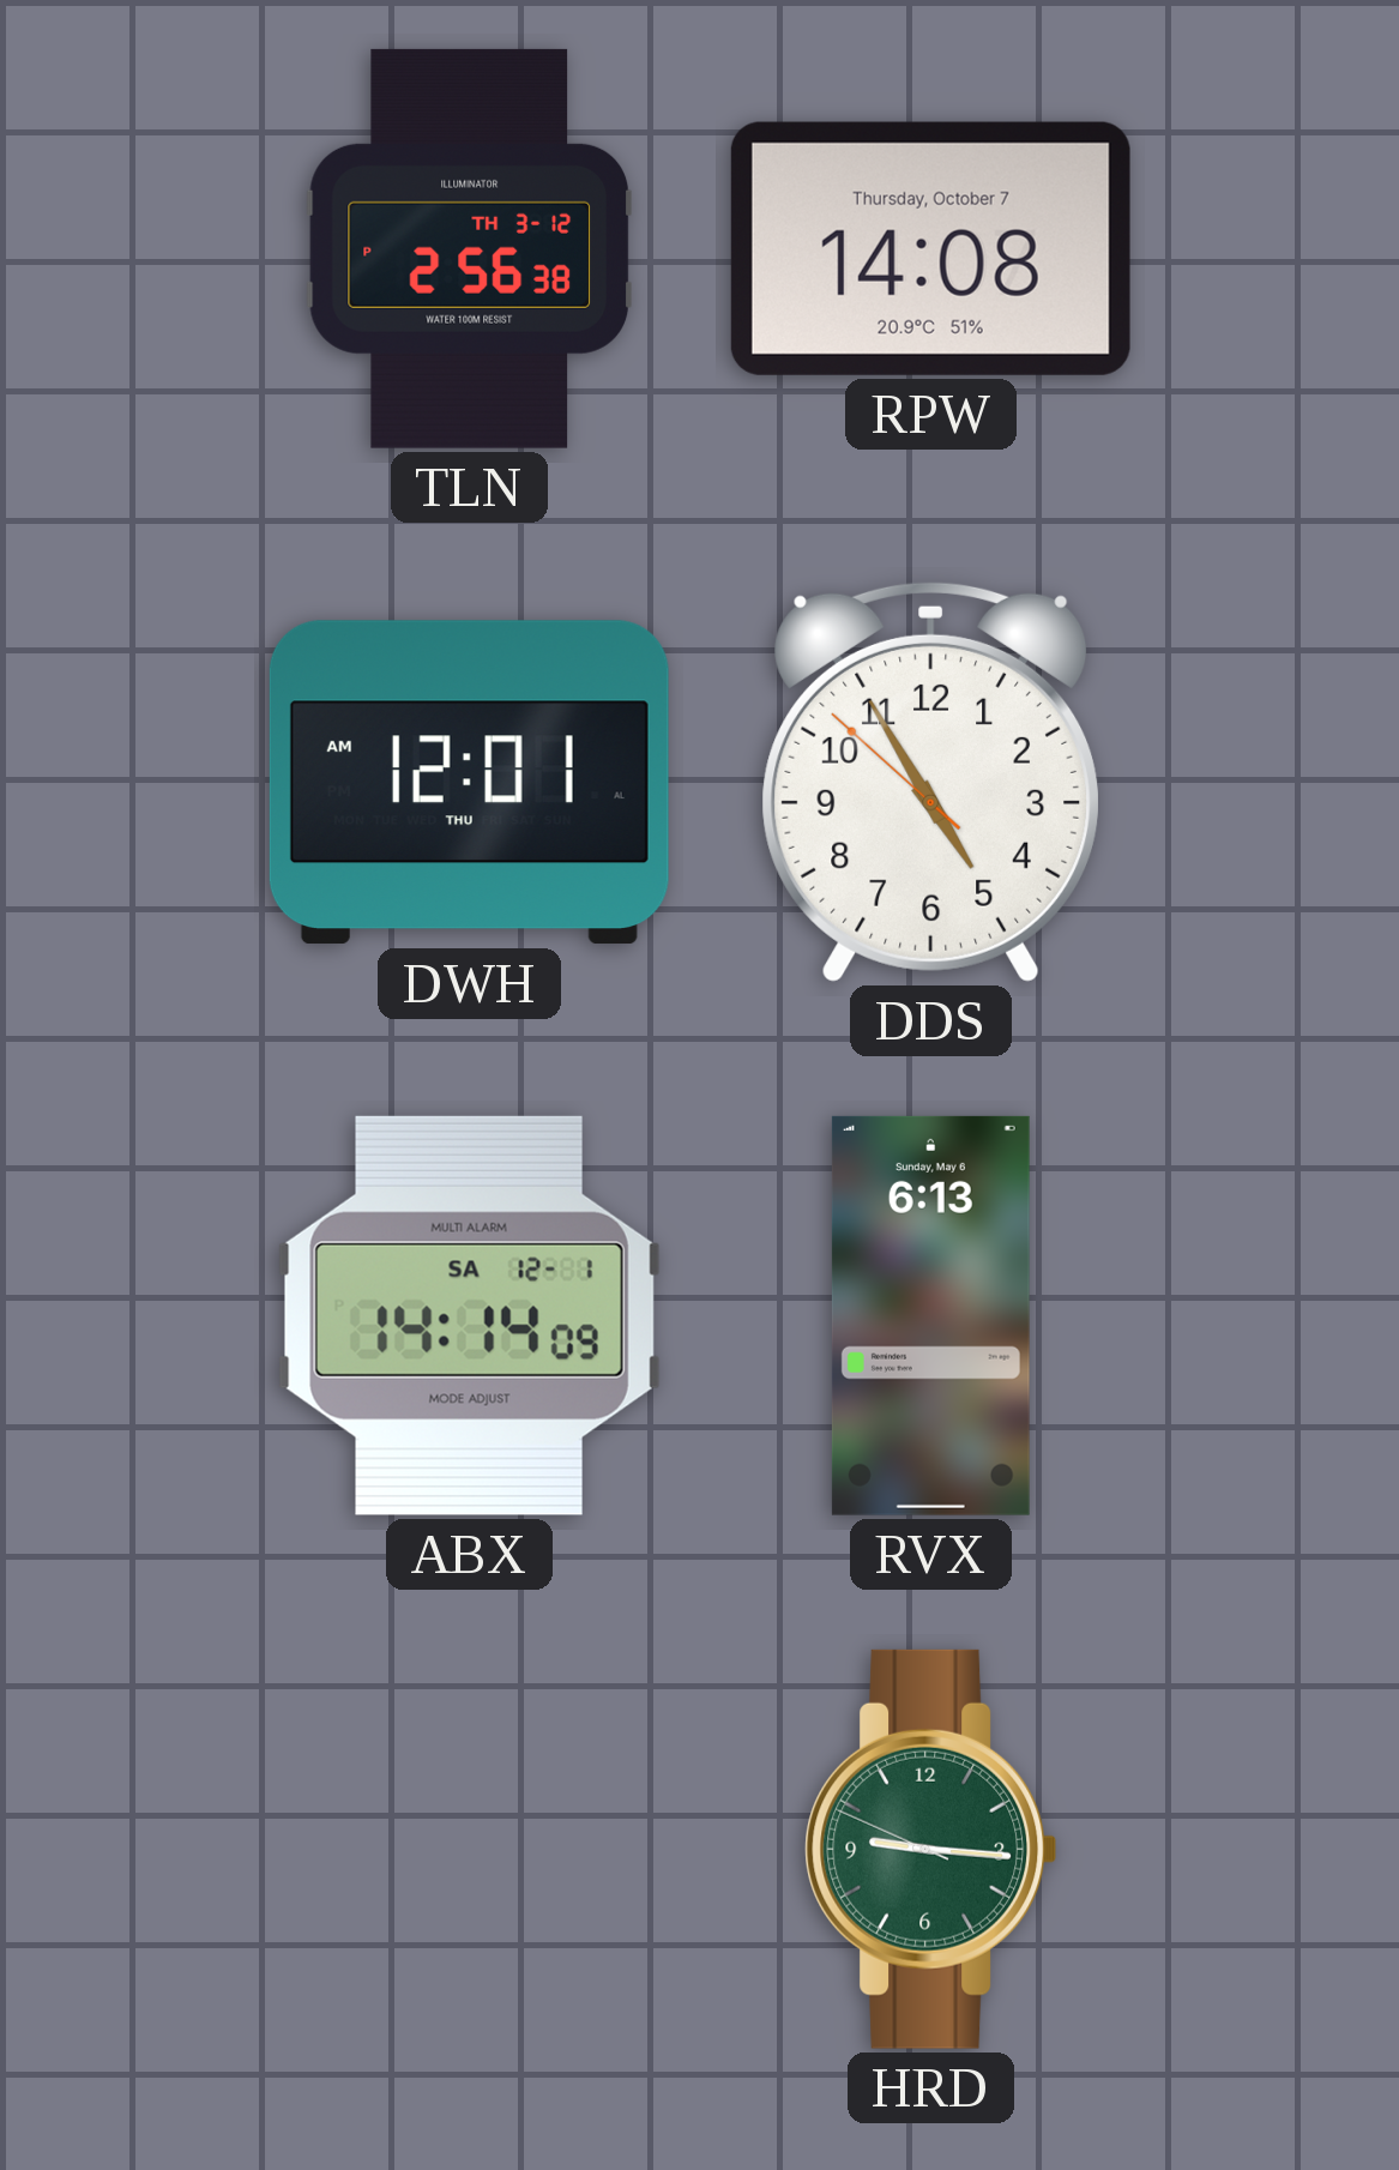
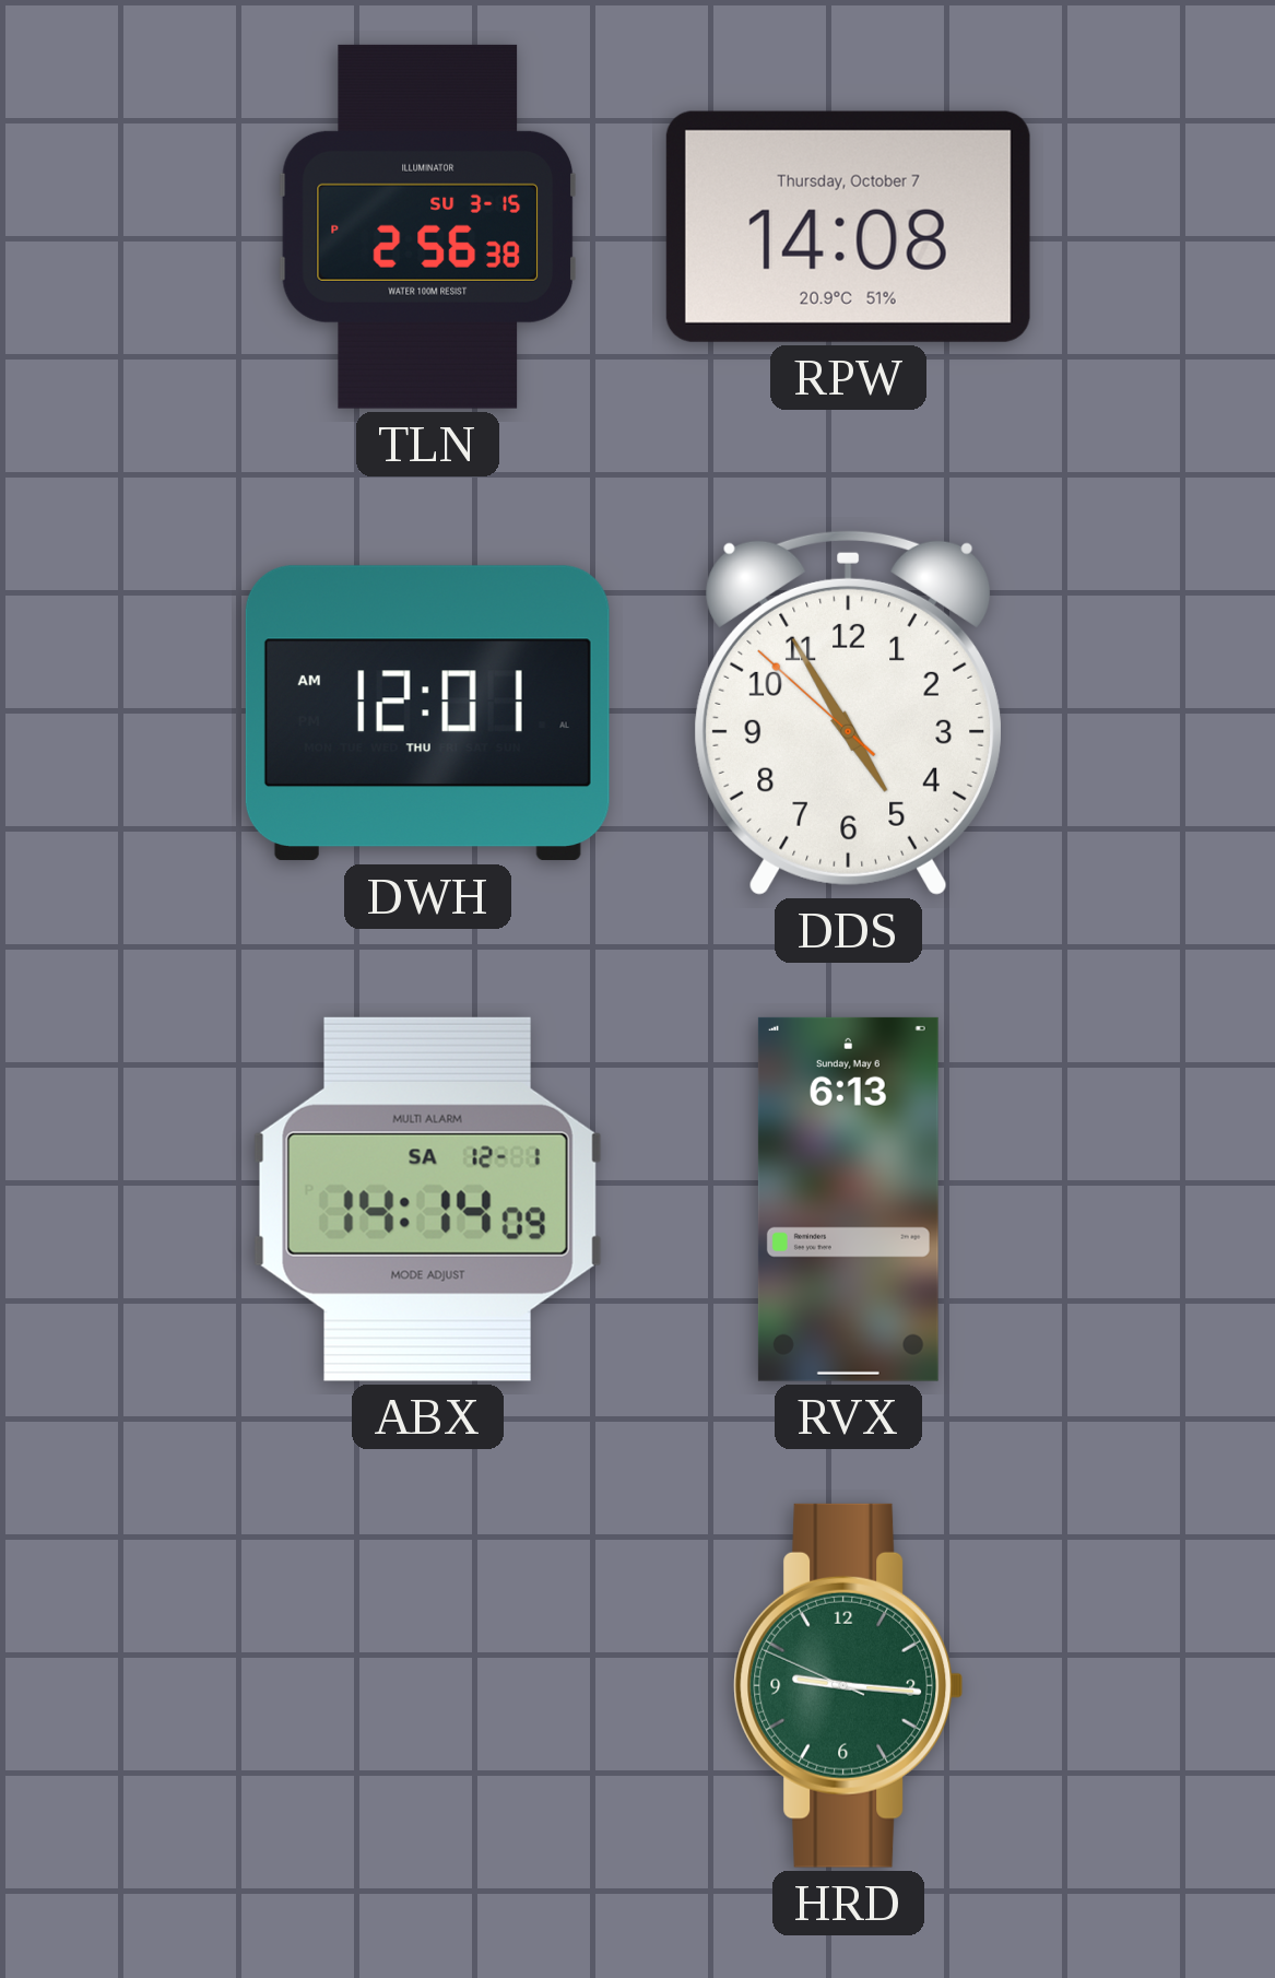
TLN date: TH 3-12 -> SU 3-15
